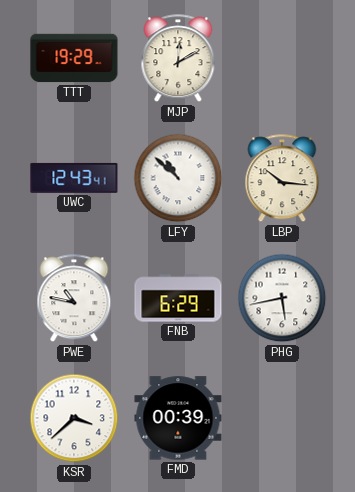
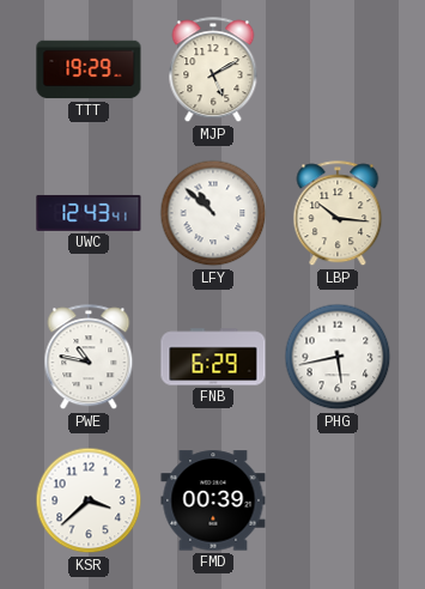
MJP: 12:10 -> 5:10
